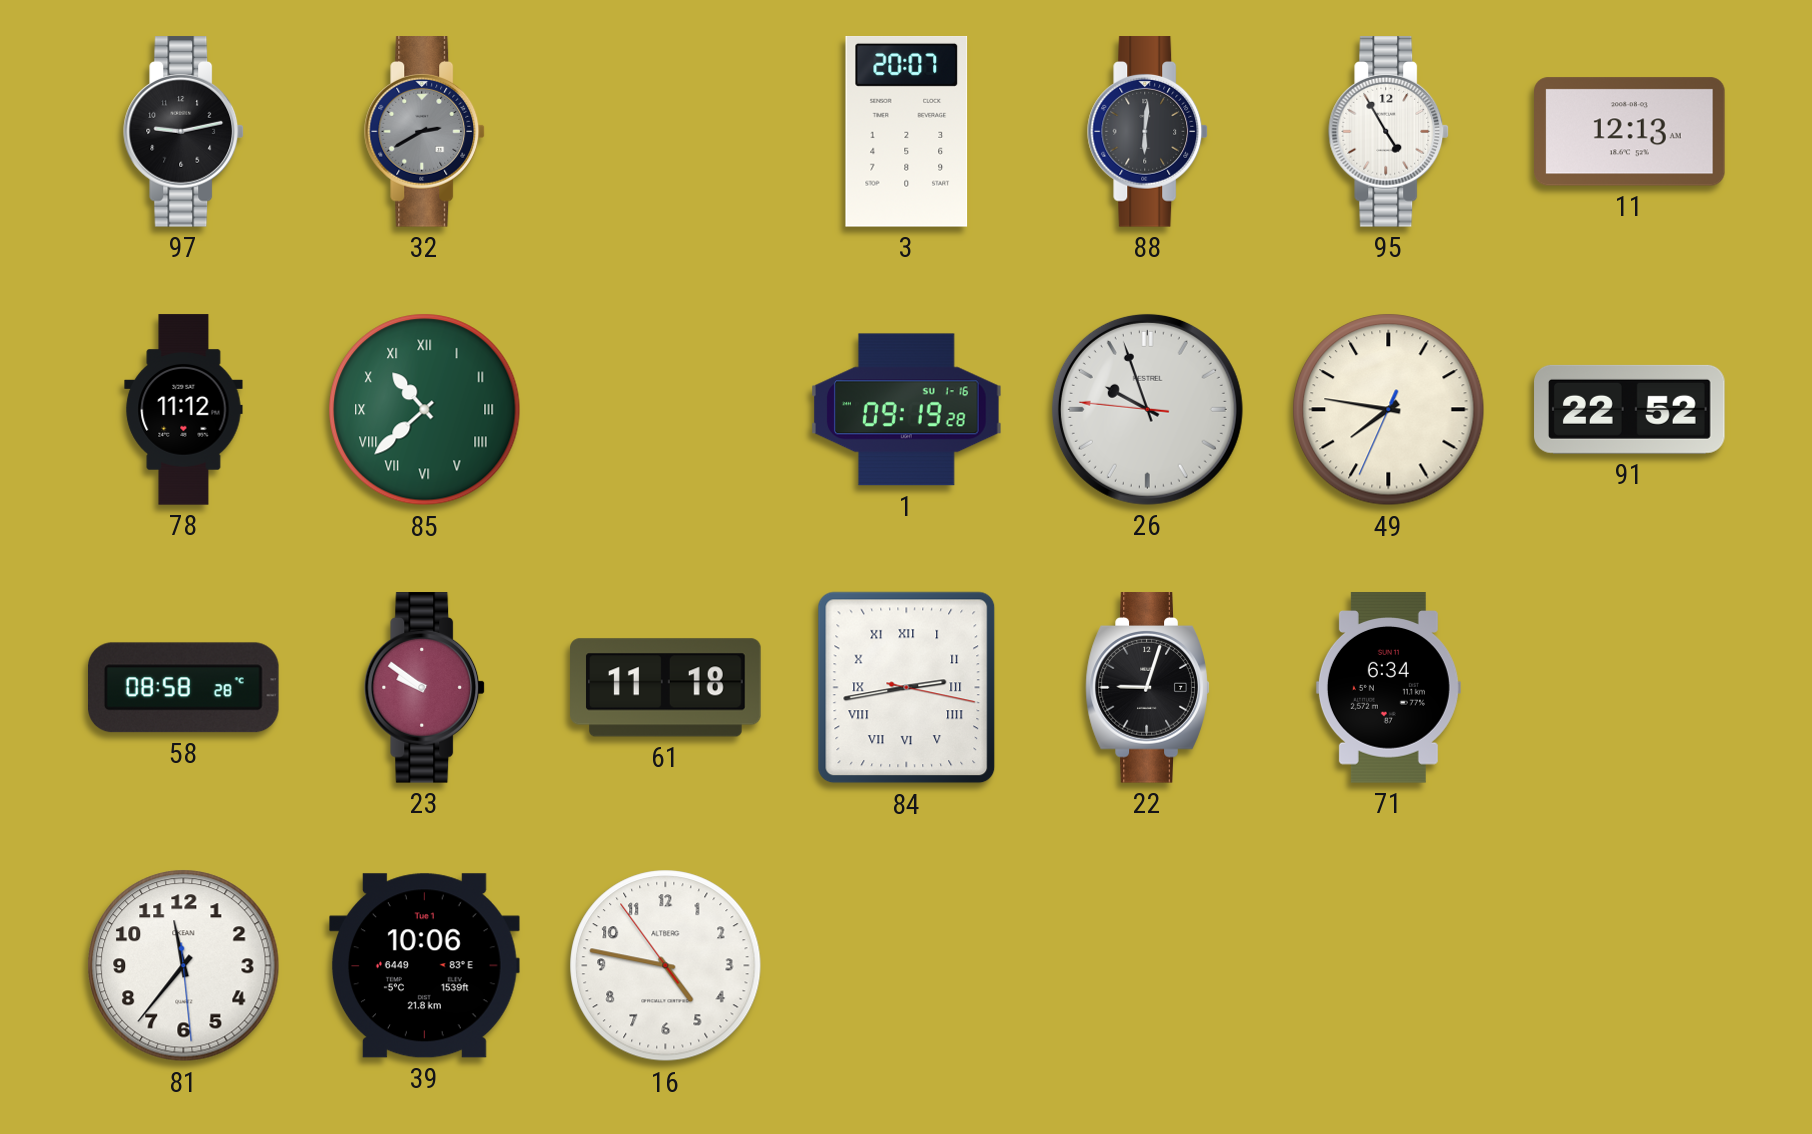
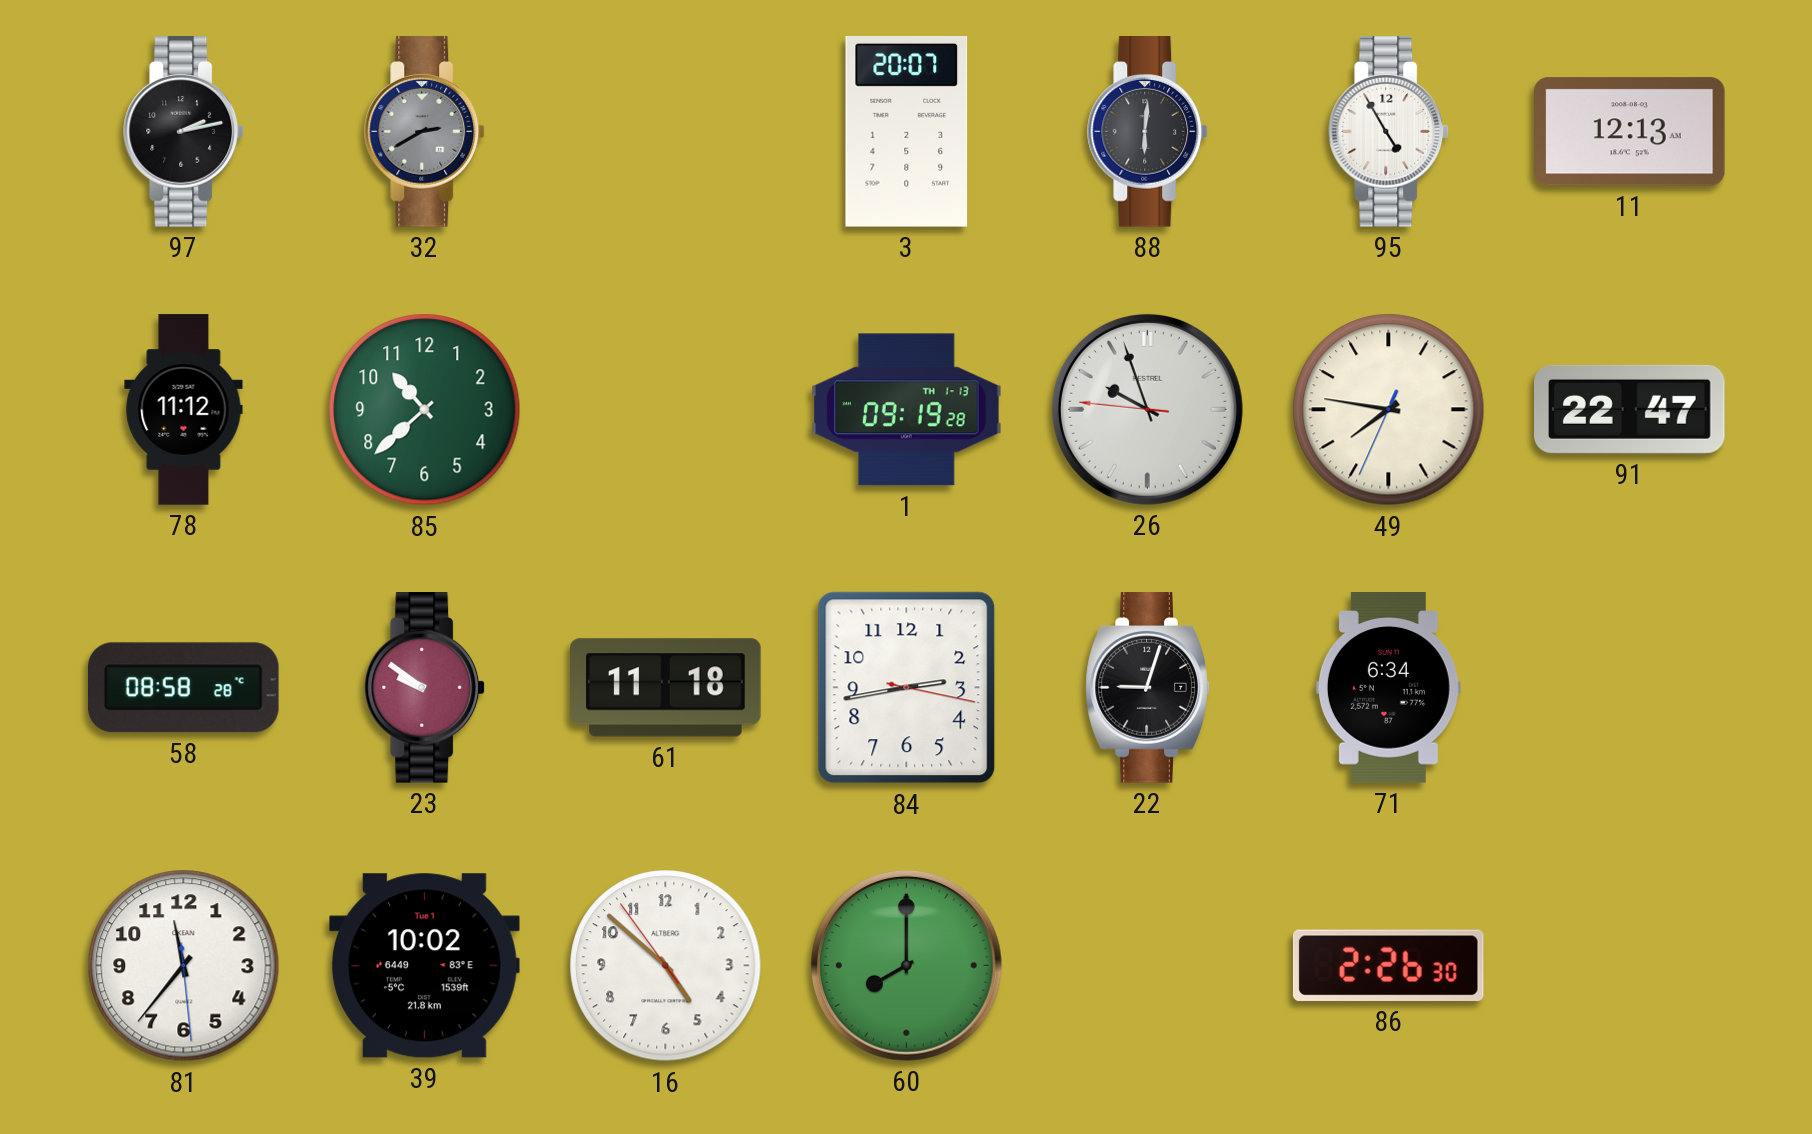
97: 9:13 -> 2:13
85 numerals: Roman -> Arabic
1 date: SU 1-16 -> TH 1-13
91: 22:52 -> 22:47
84 numerals: Roman -> Arabic
39: 10:06 -> 10:02
16: 4:46 -> 4:51
60: none -> 8:00
86: none -> 2:26
